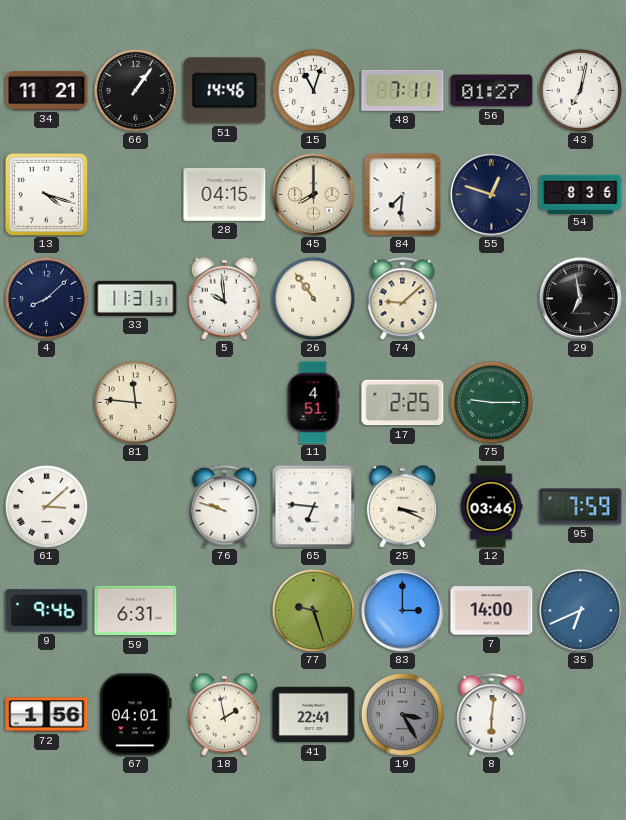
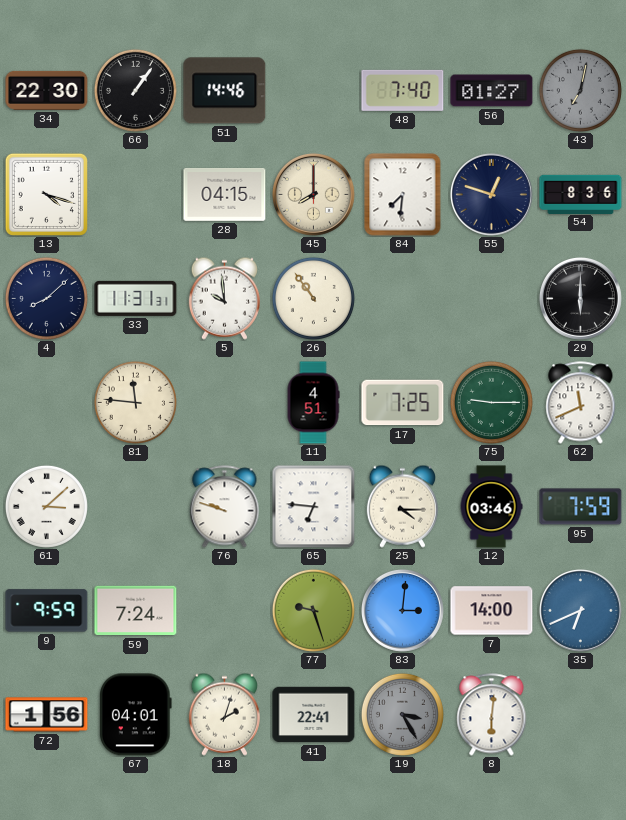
34: 11:21 -> 22:30
15: 11:03 -> none
48: 7:11 -> 7:40
43 dial: white -> grey
74: 9:08 -> none
29: 6:58 -> 6:00
17: 2:25 -> 7:25
62: none -> 11:41
25: 3:19 -> 4:15
9: 9:46 -> 9:59
59: 6:31 -> 7:24
83: 3:00 -> 3:01
18: 1:58 -> 2:03
